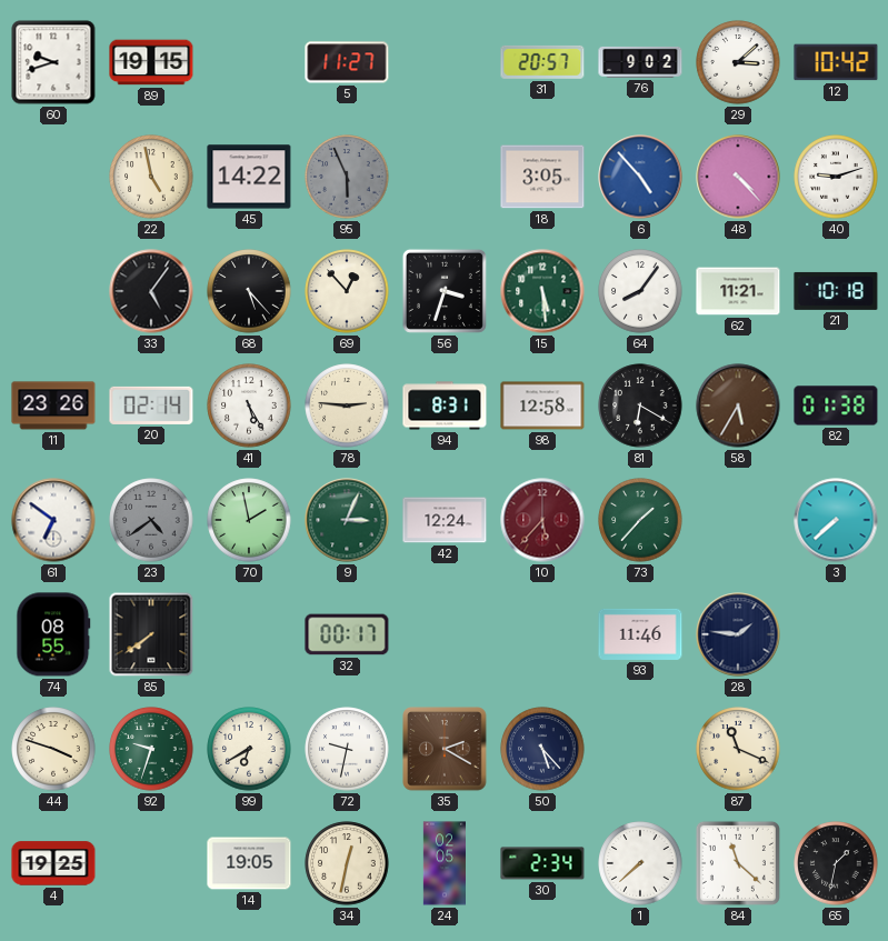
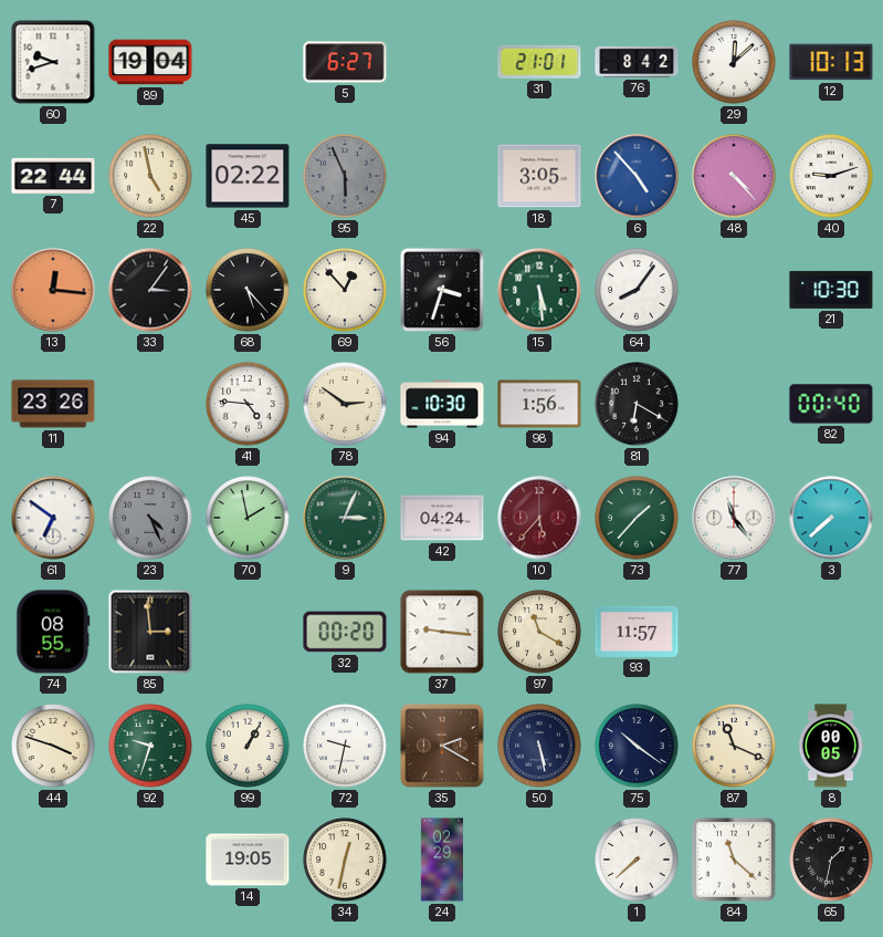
89: 19:15 -> 19:04
5: 11:27 -> 6:27
31: 20:57 -> 21:01
76: 9:02 -> 8:42
29: 3:08 -> 12:08
12: 10:42 -> 10:13
7: none -> 22:44
45: 14:22 -> 02:22
13: none -> 12:16
33: 5:06 -> 3:06
62: 11:21 -> none
21: 10:18 -> 10:30
20: 02:14 -> none
41: 5:25 -> 4:46
78: 2:46 -> 2:51
94: 8:31 -> 10:30
98: 12:58 -> 1:56
58: 5:35 -> none
82: 01:38 -> 00:40
23: 4:39 -> 4:26
42: 12:24 -> 04:24
77: none -> 11:24
85: 7:39 -> 2:59
32: 00:17 -> 00:20
37: none -> 9:16
97: none -> 11:20
93: 11:46 -> 11:57
28: 1:46 -> none
99: 6:40 -> 1:05
50: 5:23 -> 5:28
75: none -> 10:21
8: none -> 00:05
4: 19:25 -> none
24: 02:05 -> 02:29
30: 2:34 -> none
